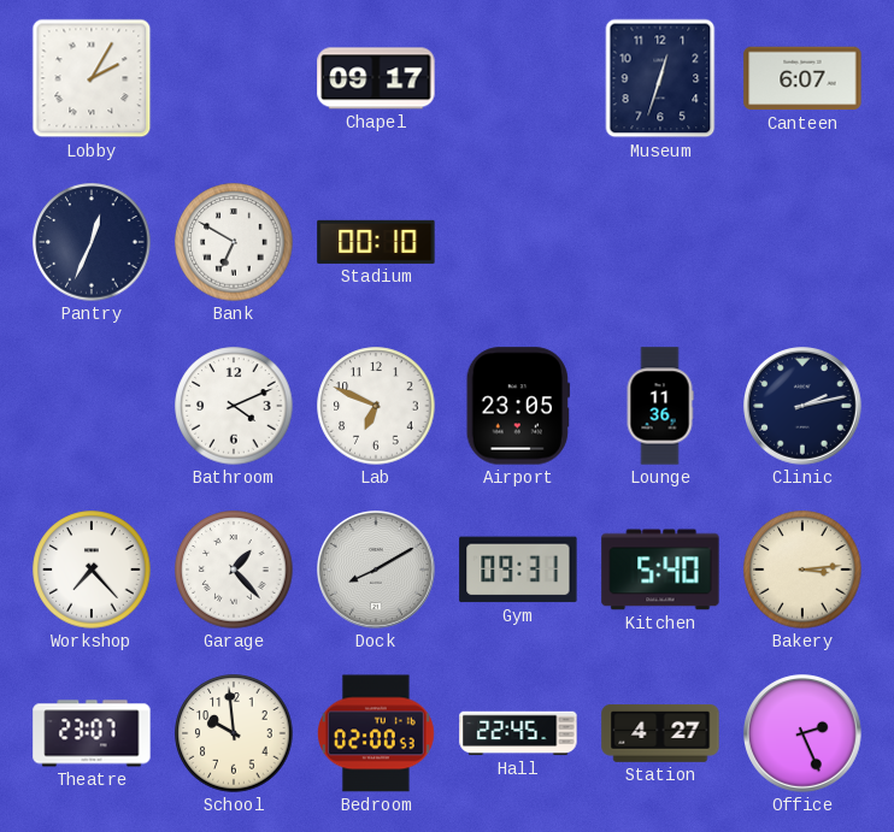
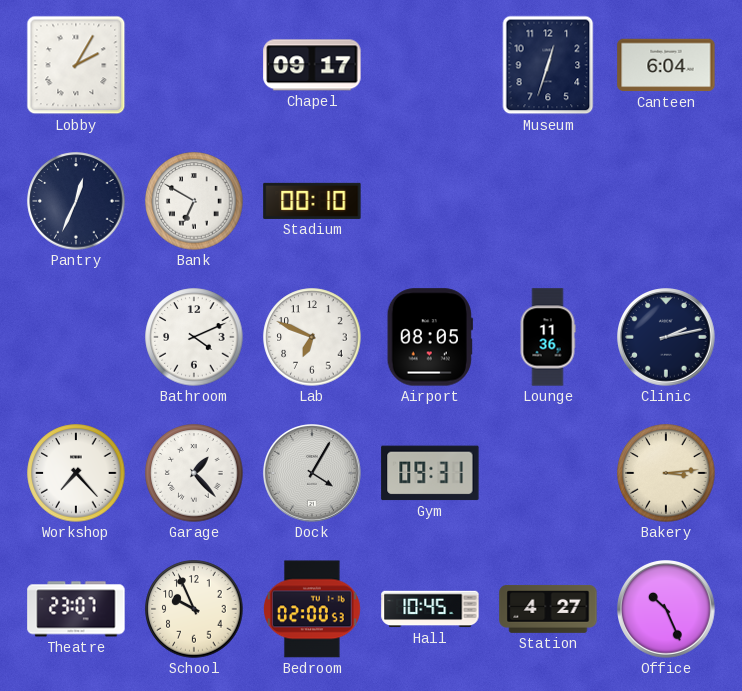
Canteen: 6:07 -> 6:04
Airport: 23:05 -> 08:05
Dock: 8:10 -> 4:05
Kitchen: 5:40 -> none
School: 9:59 -> 9:56
Hall: 22:45 -> 10:45
Office: 2:26 -> 10:26
